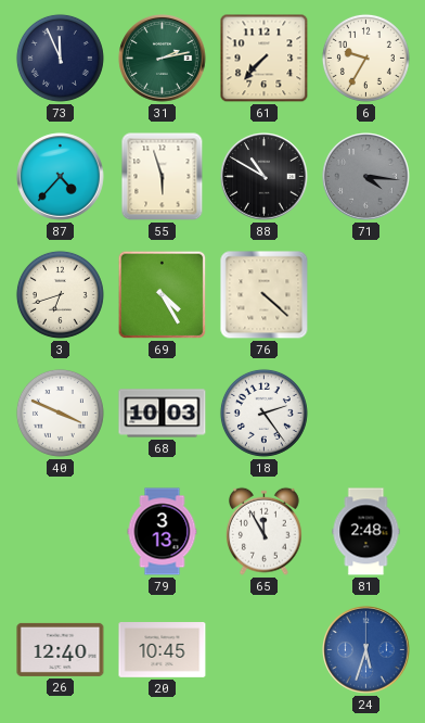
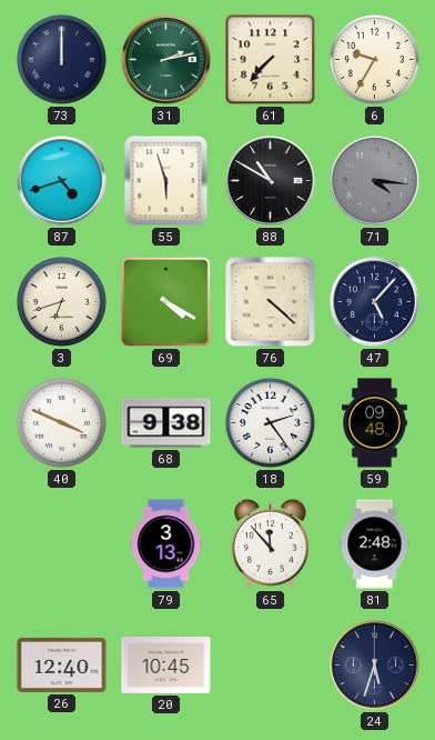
73: 11:56 -> 12:00
87: 4:37 -> 4:42
69: 4:25 -> 4:20
47: none -> 5:07
68: 10:03 -> 9:38
59: none -> 09:48
65: 11:55 -> 11:53
24 dial: blue -> navy
